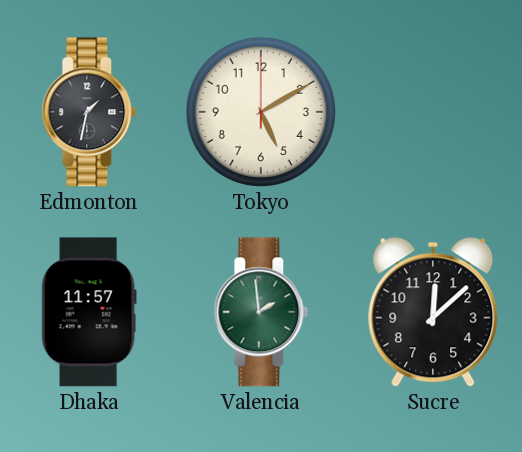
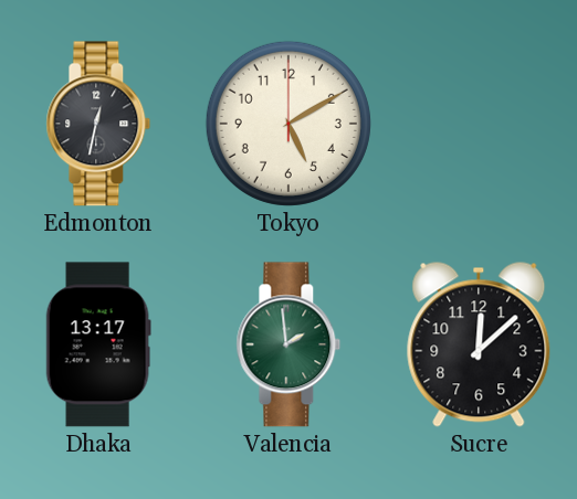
Edmonton: 1:32 -> 12:32
Dhaka: 11:57 -> 13:17
